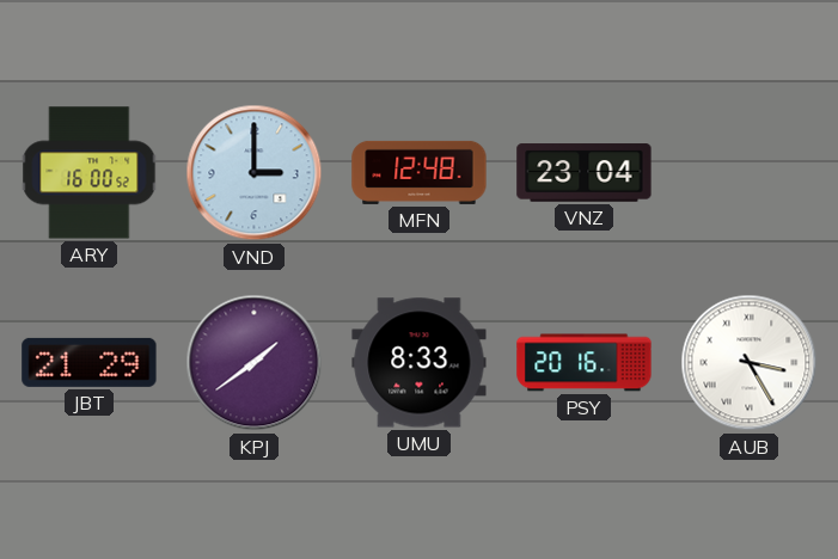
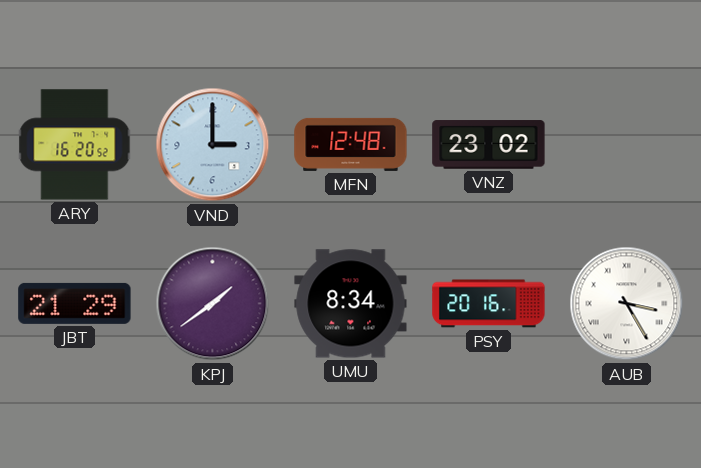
ARY: 16:00 -> 16:20
VNZ: 23:04 -> 23:02
UMU: 8:33 -> 8:34
